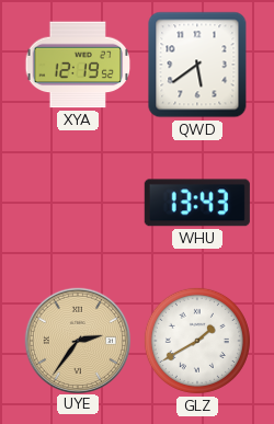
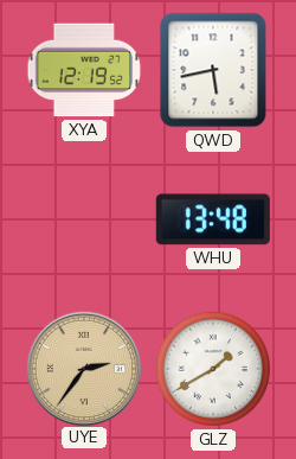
QWD: 5:39 -> 5:43
WHU: 13:43 -> 13:48
